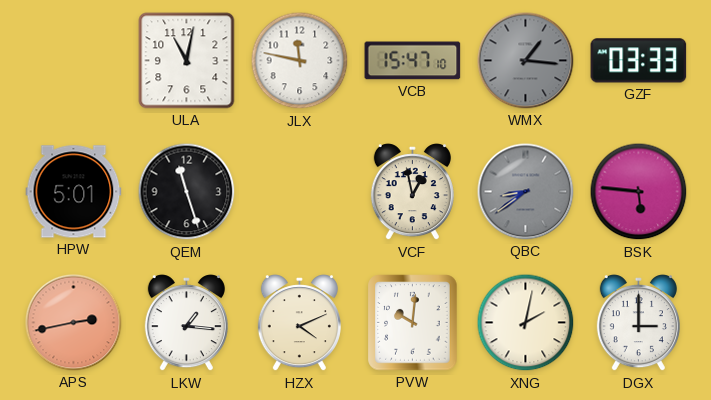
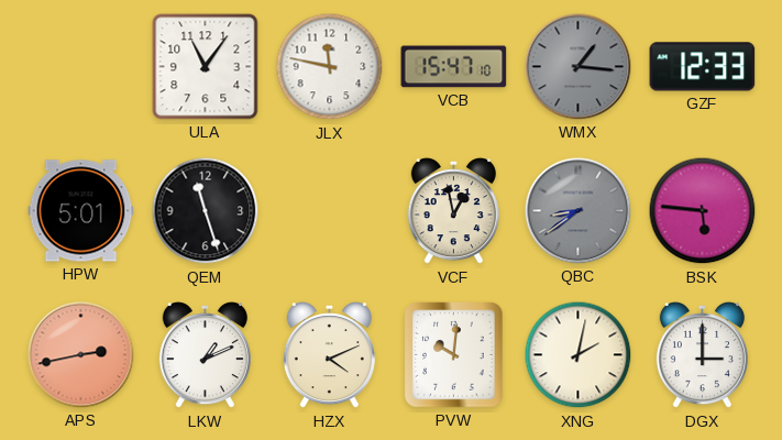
ULA: 11:02 -> 11:06
GZF: 03:33 -> 12:33
LKW: 1:16 -> 1:11
